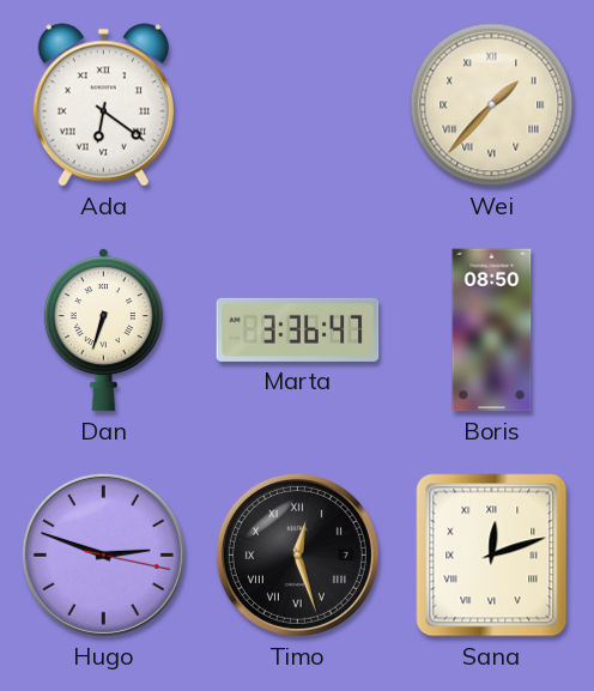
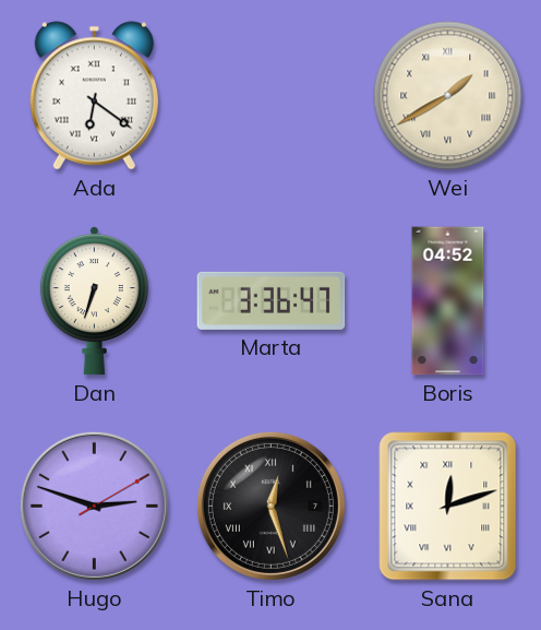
Wei: 1:37 -> 1:40
Boris: 08:50 -> 04:52
Hugo: 2:48:17 -> 2:48:10
